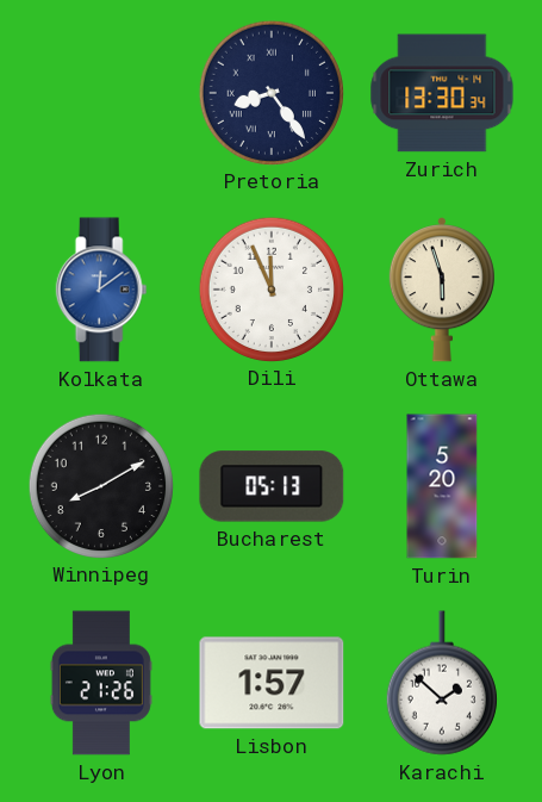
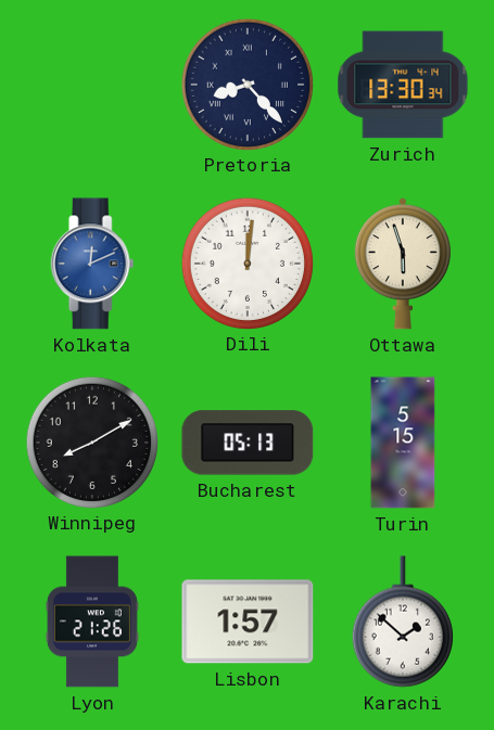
Pretoria: 8:24 -> 8:23
Kolkata: 12:09 -> 12:11
Dili: 11:56 -> 12:01
Turin: 5:20 -> 5:15
